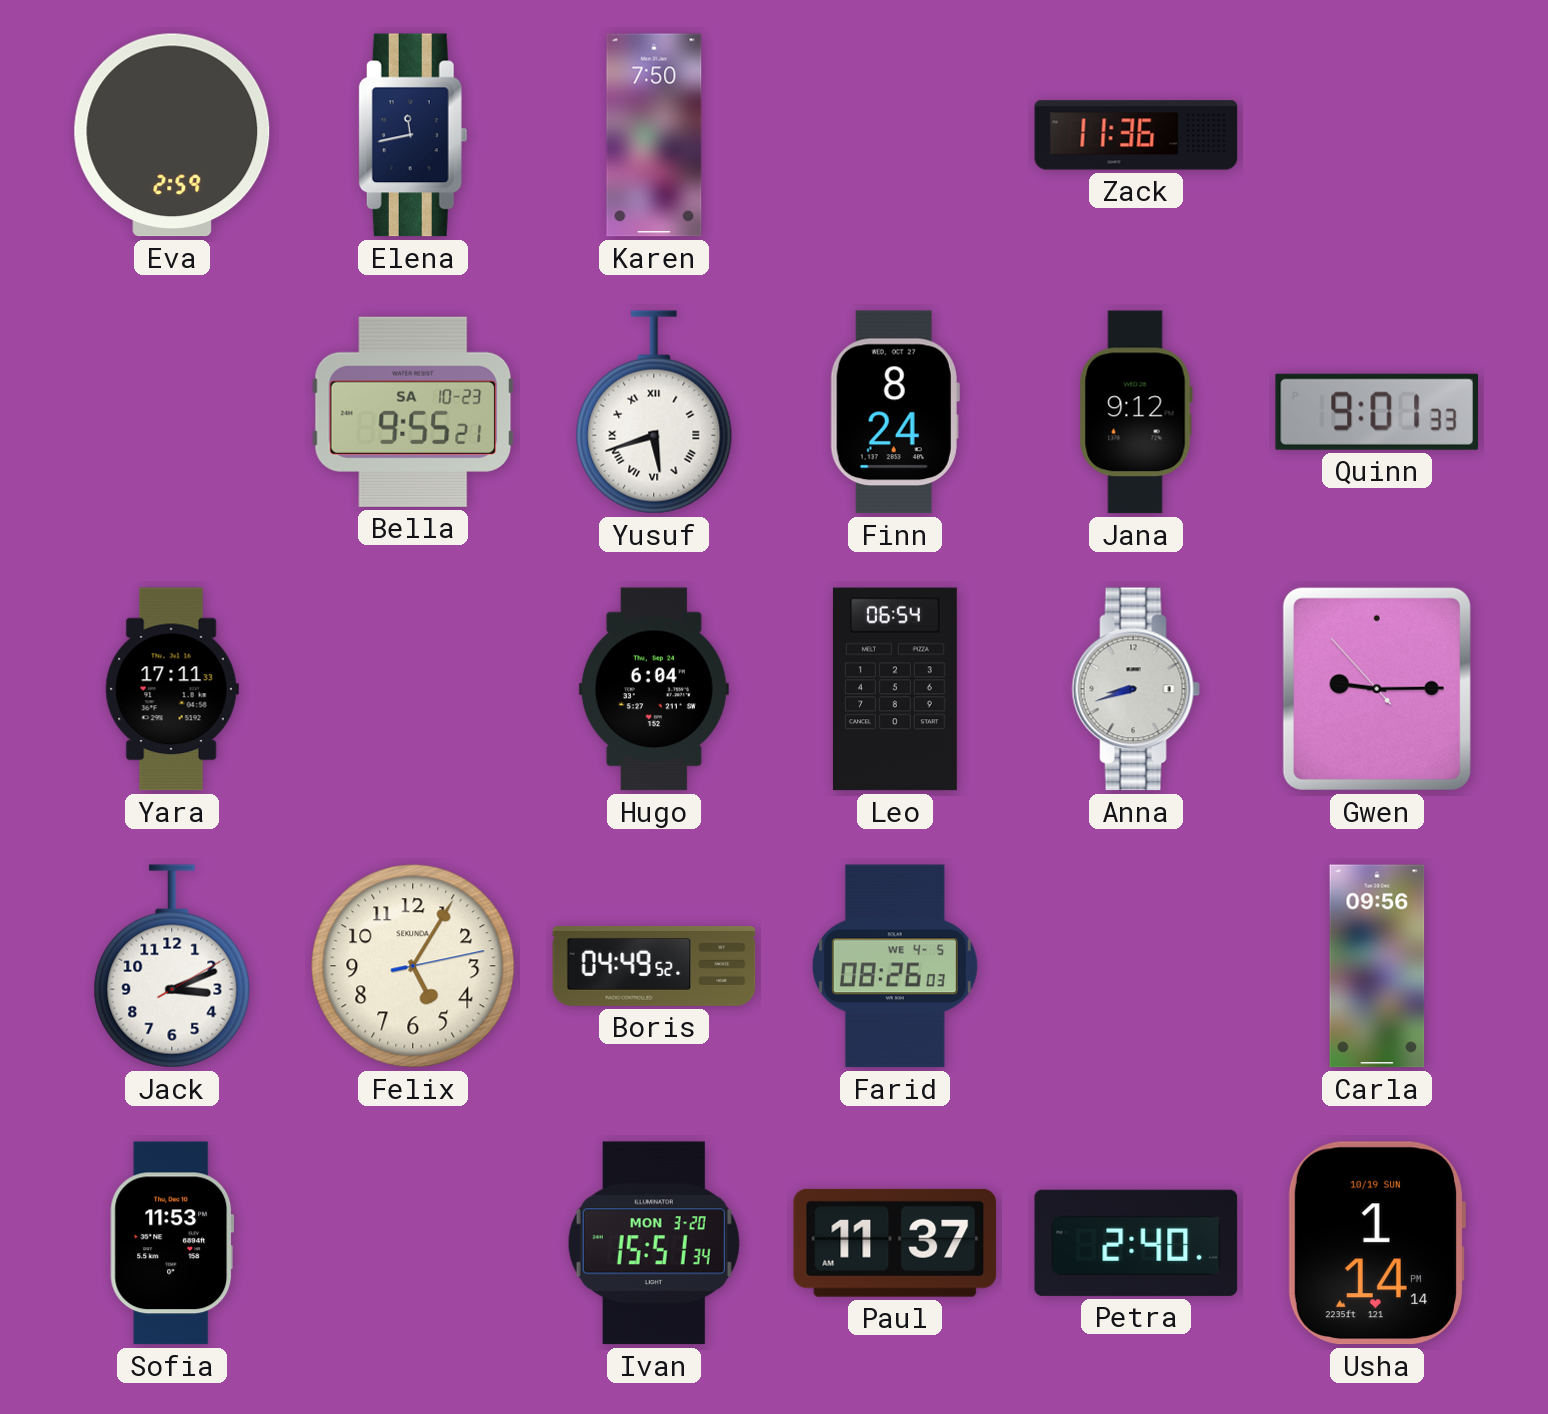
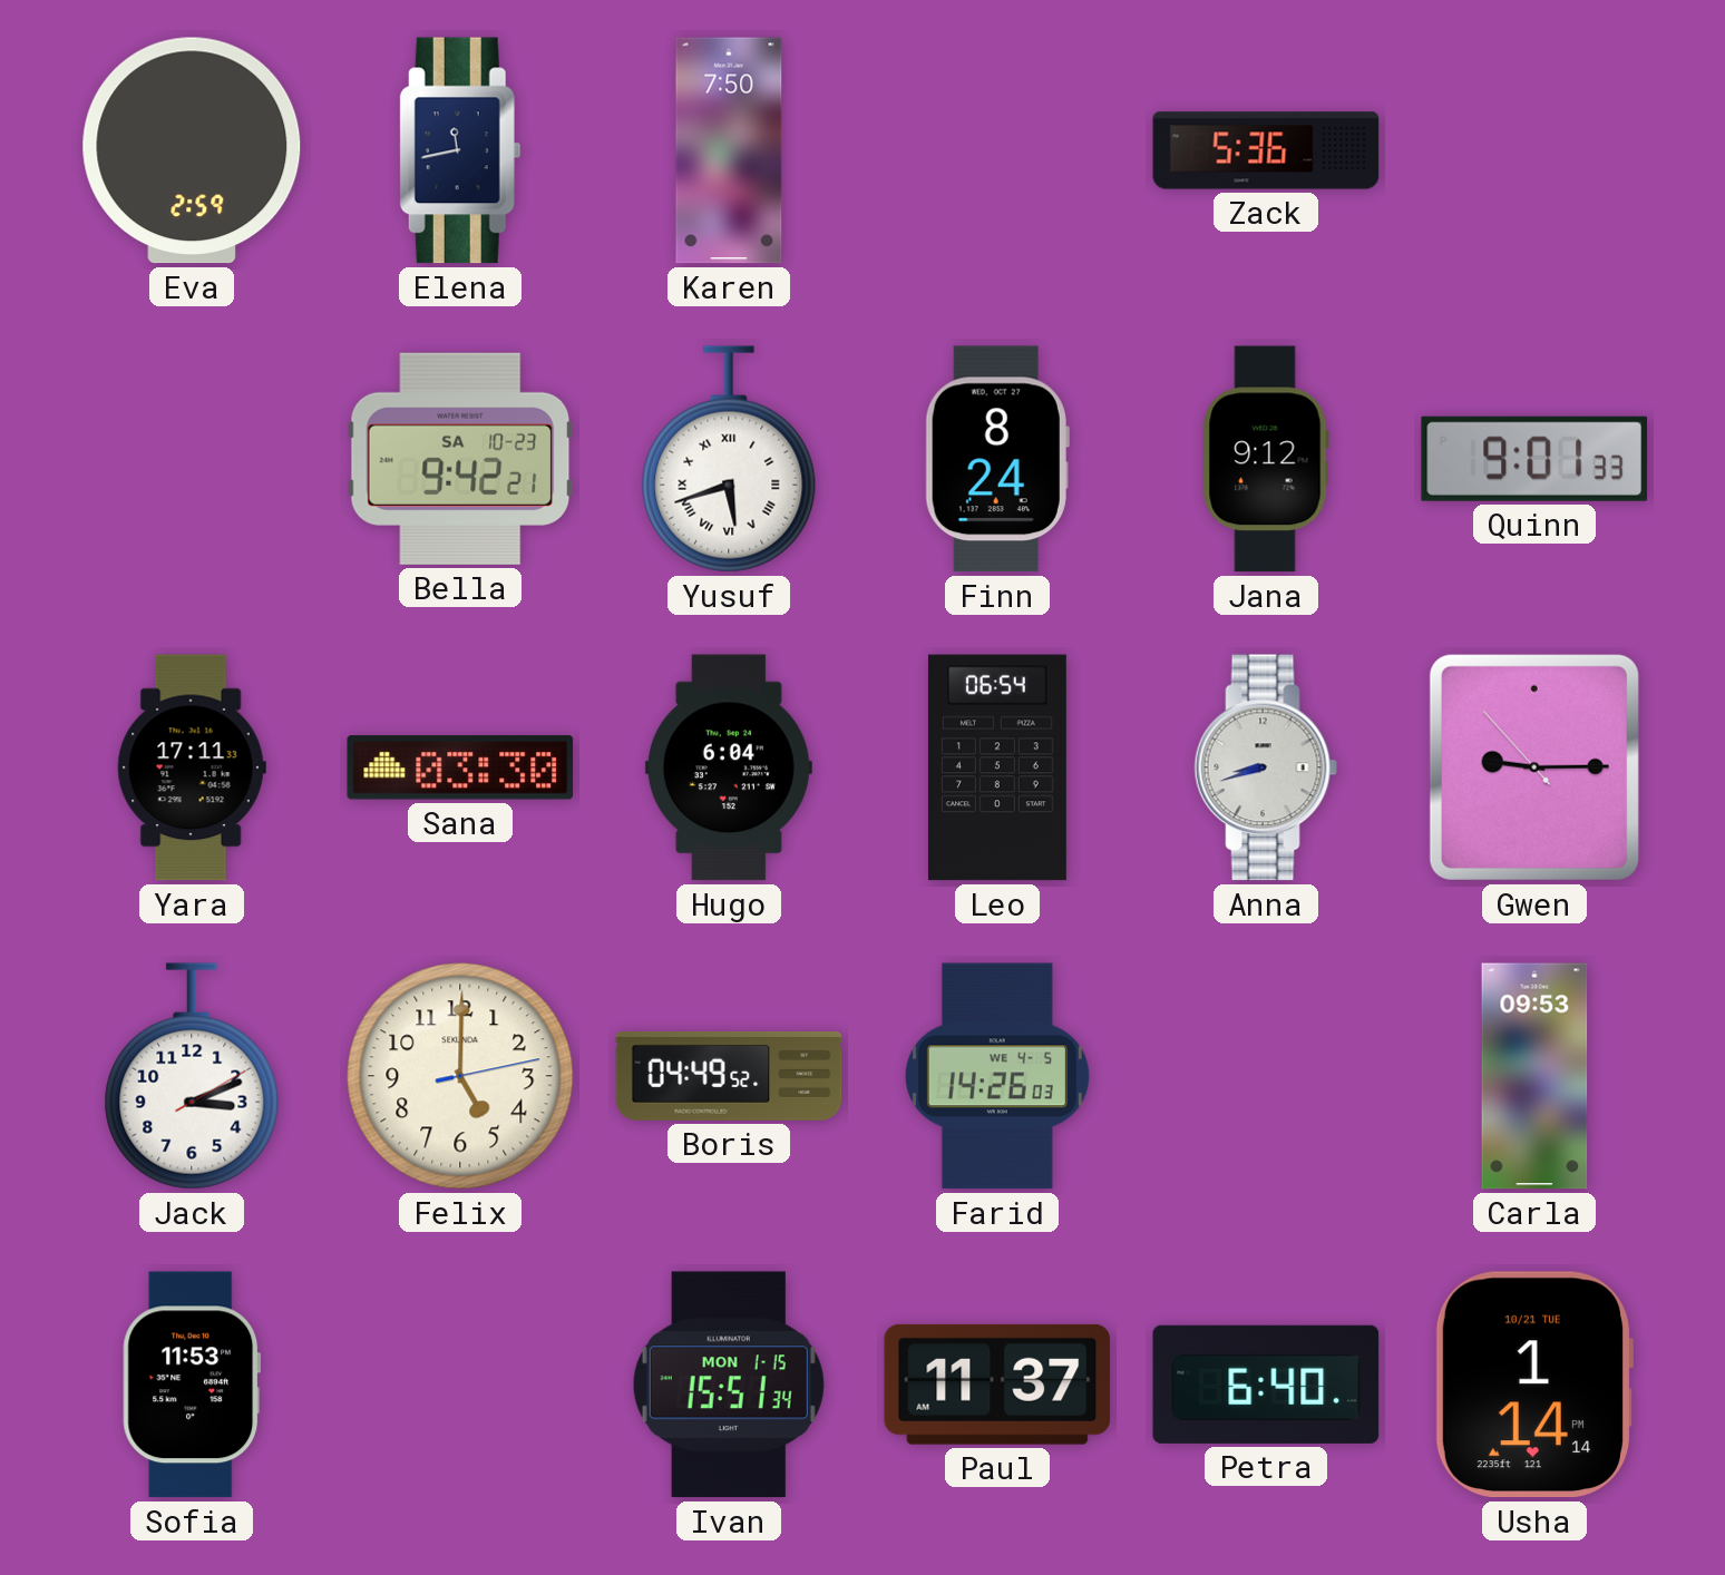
Zack: 11:36 -> 5:36
Bella: 9:55 -> 9:42
Sana: none -> 03:30
Felix: 5:05 -> 5:00
Farid: 08:26 -> 14:26
Carla: 09:56 -> 09:53
Ivan date: MON 3-20 -> MON 1-15
Petra: 2:40 -> 6:40
Usha date: 10/19 SUN -> 10/21 TUE
